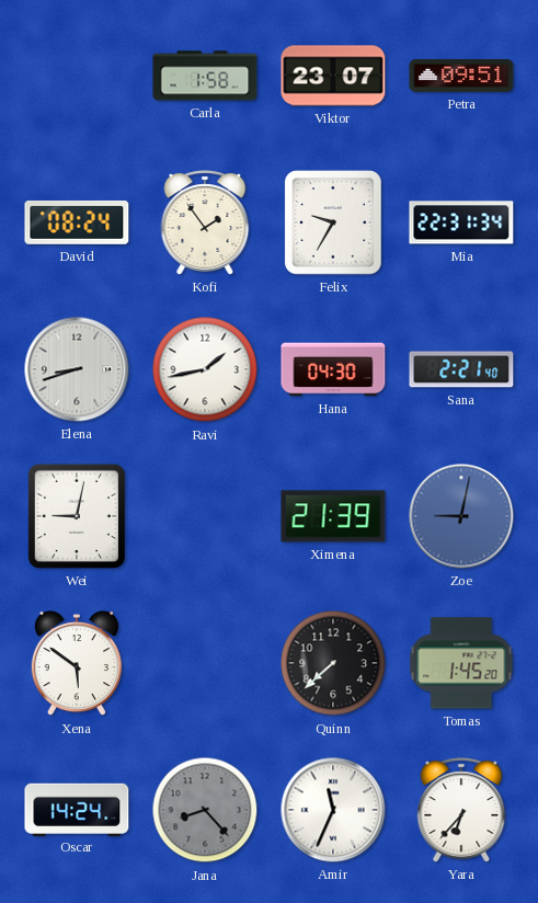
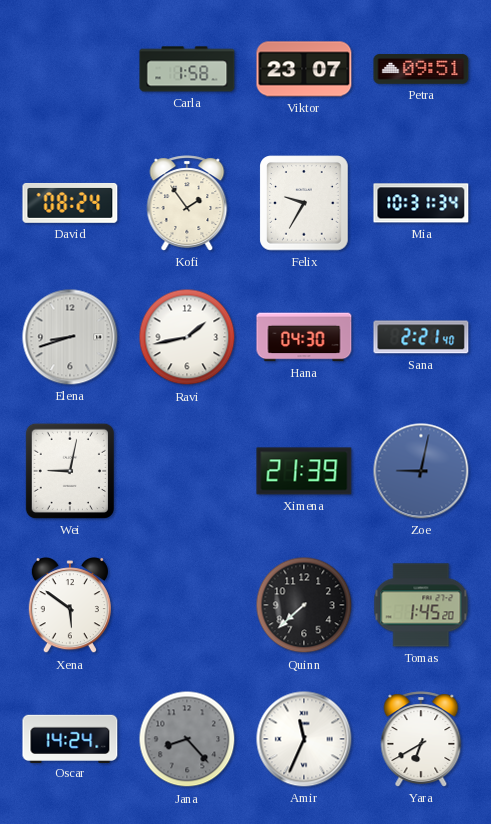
Mia: 22:31 -> 10:31
Yara: 6:37 -> 6:40
